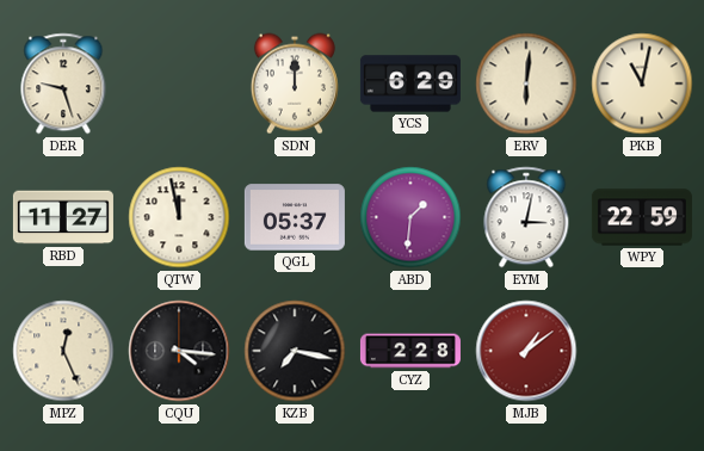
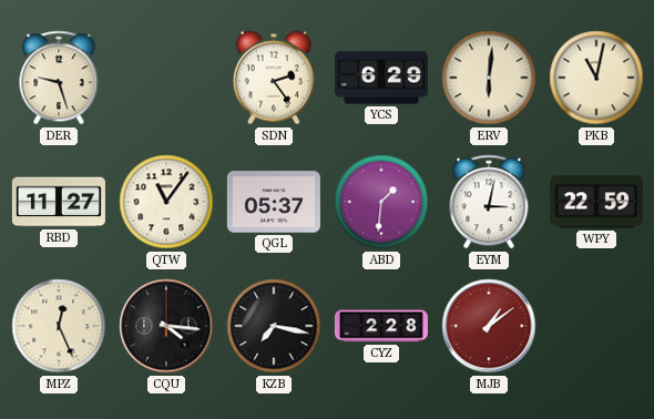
SDN: 12:00 -> 2:24
QTW: 11:58 -> 11:06
